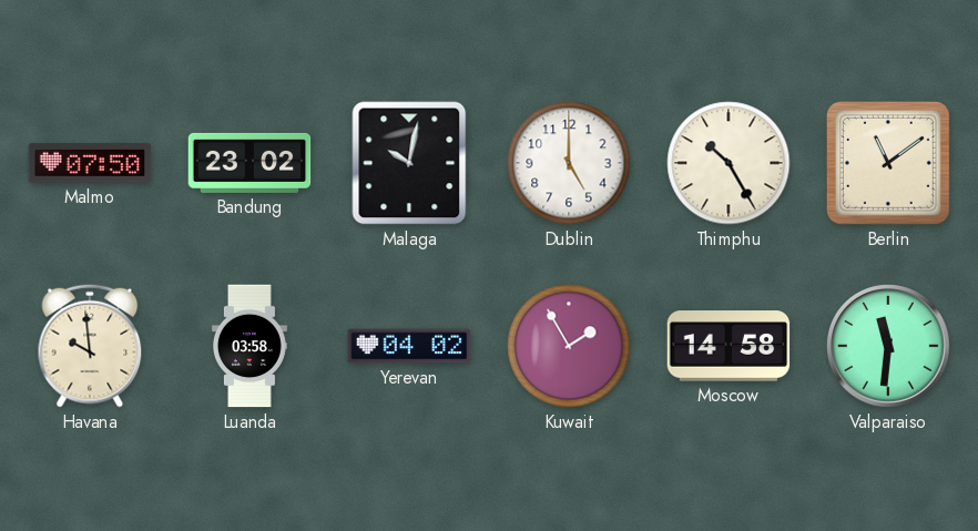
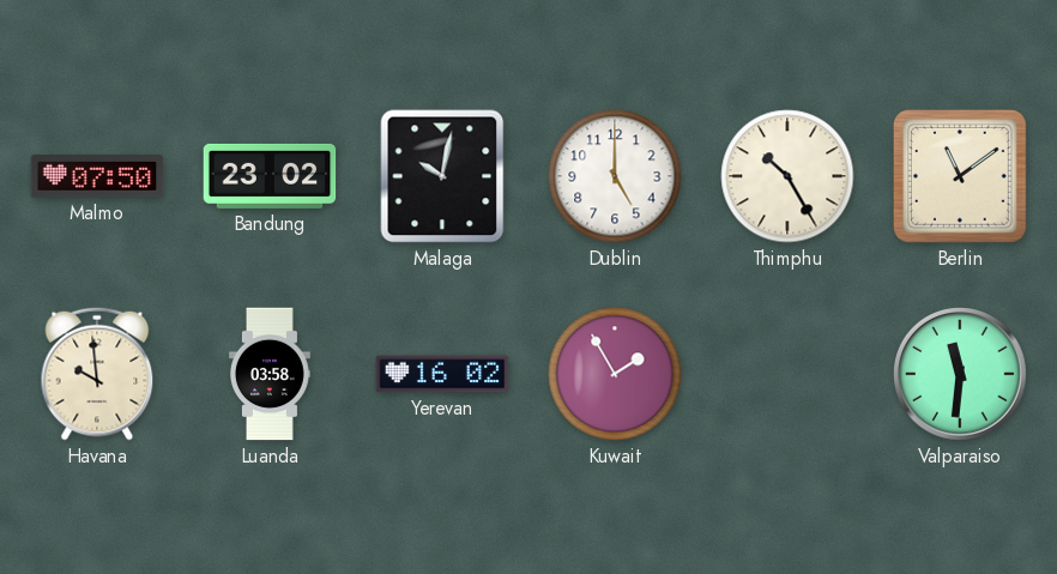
Yerevan: 04:02 -> 16:02
Moscow: 14:58 -> none
